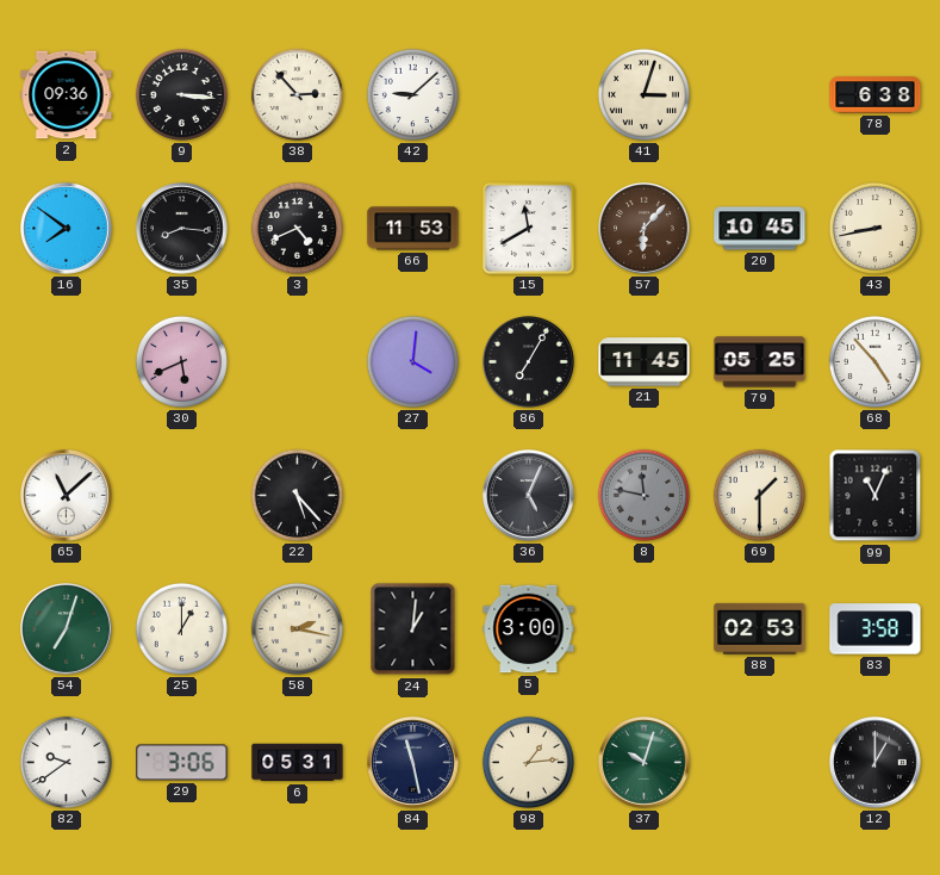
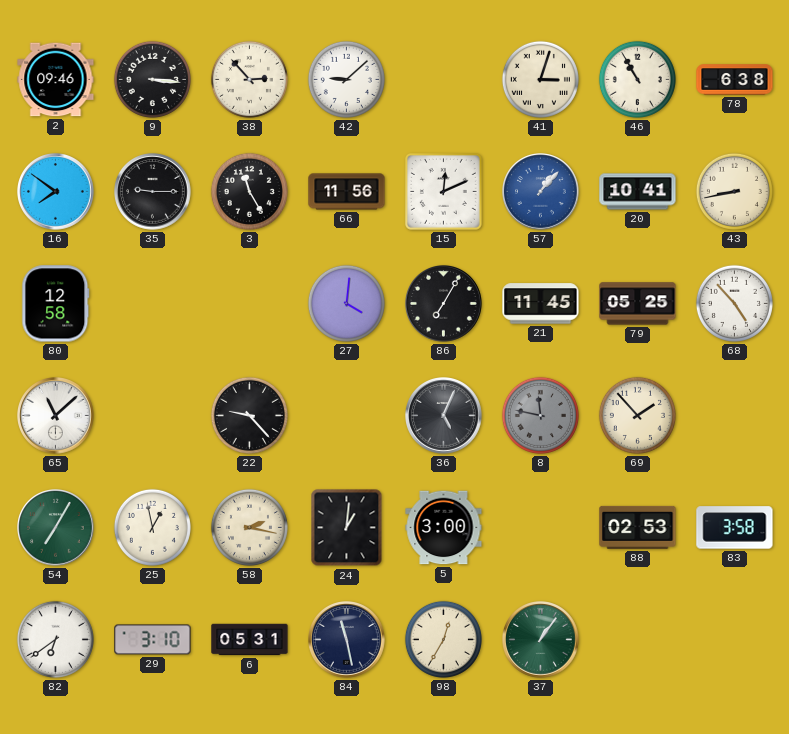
2: 09:36 -> 09:46
46: none -> 10:55
35: 8:16 -> 9:15
3: 4:41 -> 11:25
66: 11:53 -> 11:56
15: 11:40 -> 12:11
57: 6:07 -> 1:07
57 dial: brown -> blue
20: 10:45 -> 10:41
80: none -> 12:58
30: 5:41 -> none
22: 5:23 -> 9:23
69: 1:30 -> 1:53
99: 11:04 -> none
54: 7:03 -> 7:05
25: 1:00 -> 12:58
82: 9:39 -> 6:39
29: 3:06 -> 3:10
98: 1:14 -> 12:35
37: 10:03 -> 1:06
12: 1:00 -> none
